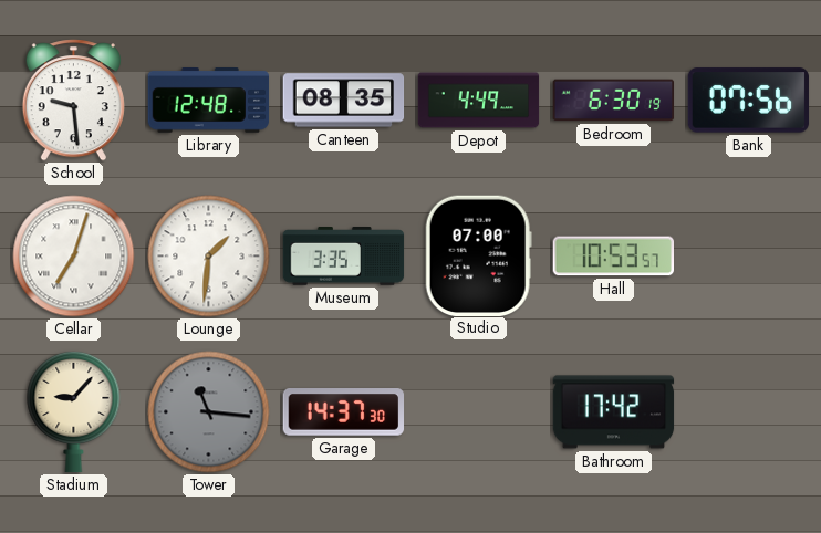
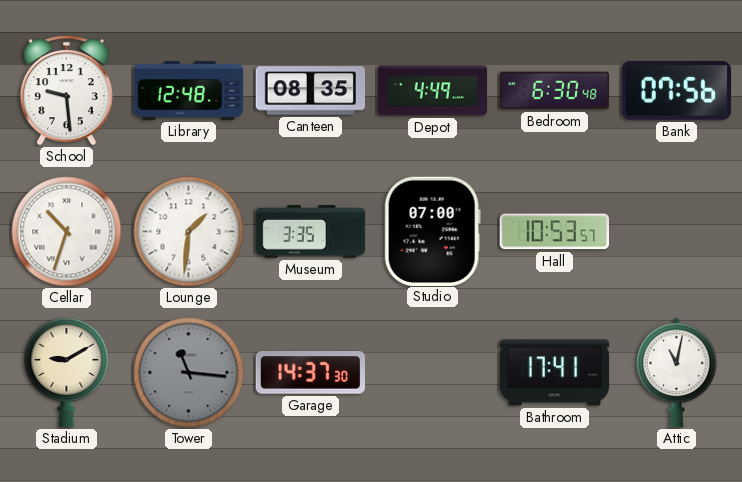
Bedroom: 6:30:19 -> 6:30:48
Cellar: 7:03 -> 10:33
Stadium: 9:07 -> 9:10
Bathroom: 17:42 -> 17:41
Attic: none -> 11:02
